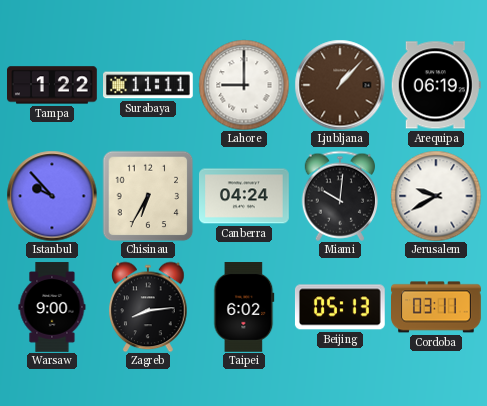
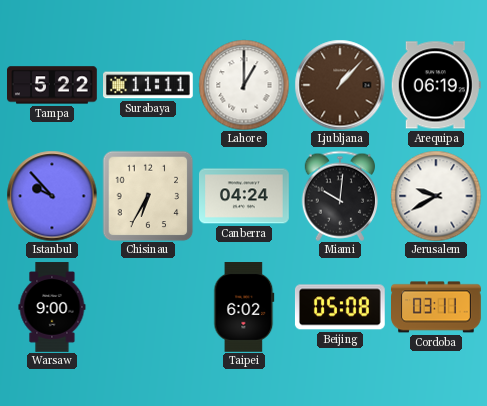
Tampa: 1:22 -> 5:22
Lahore: 9:00 -> 1:00
Zagreb: 8:14 -> none
Beijing: 05:13 -> 05:08
